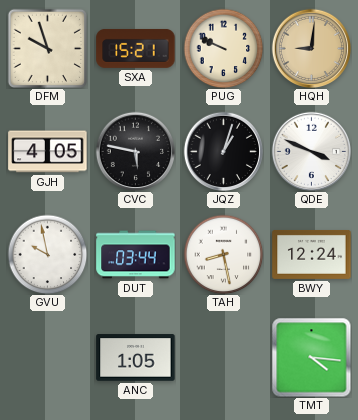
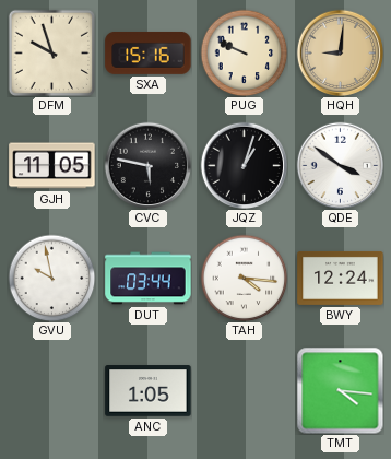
SXA: 15:21 -> 15:16
GJH: 4:05 -> 11:05
QDE: 3:49 -> 3:51
TAH: 8:28 -> 4:16
